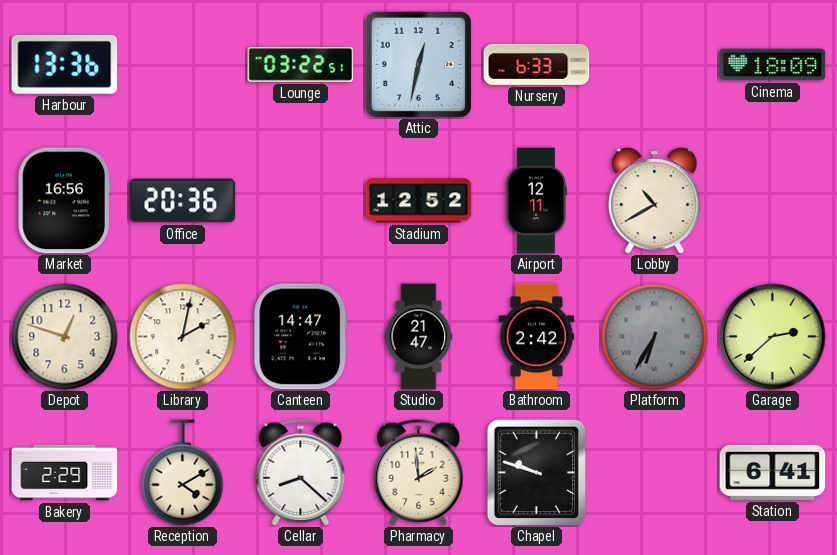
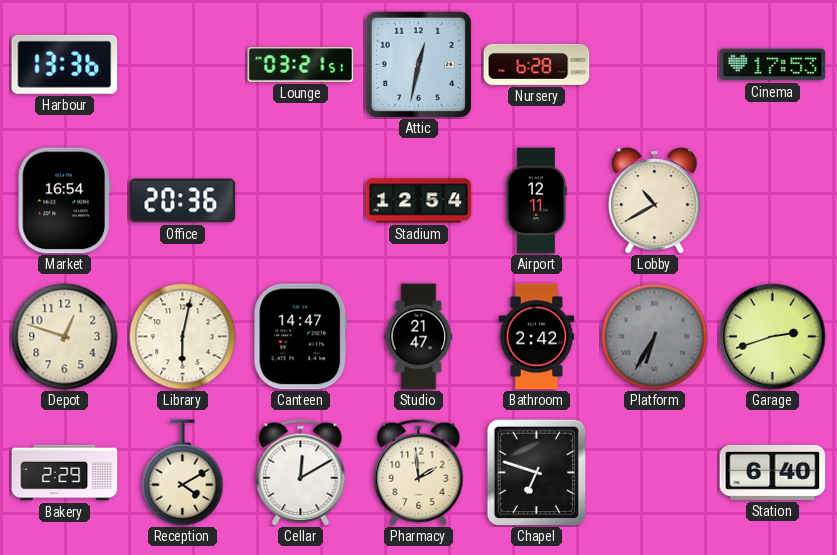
Lounge: 03:22 -> 03:21
Nursery: 6:33 -> 6:28
Cinema: 18:09 -> 17:53
Market: 16:56 -> 16:54
Stadium: 12:52 -> 12:54
Library: 2:02 -> 6:02
Garage: 2:38 -> 2:42
Cellar: 8:22 -> 12:10
Chapel: 9:48 -> 6:48
Station: 6:41 -> 6:40
